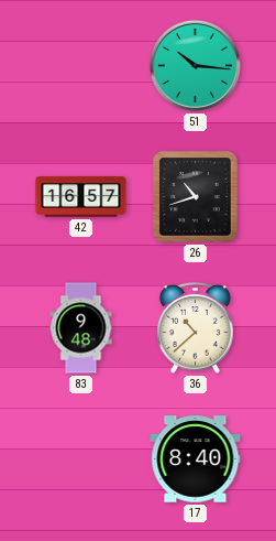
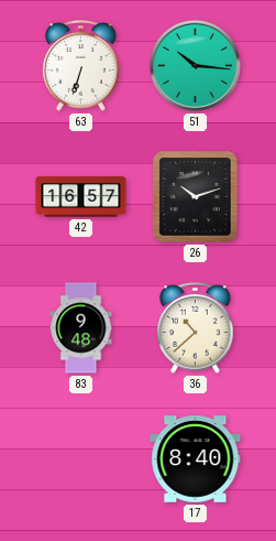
63: none -> 6:33
26: 10:42 -> 10:12
